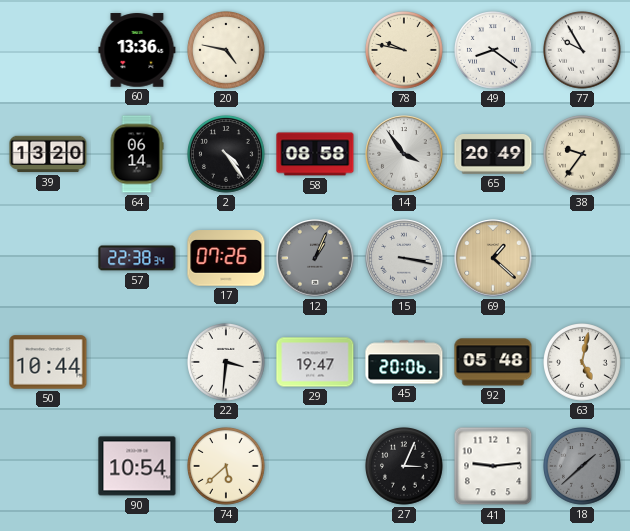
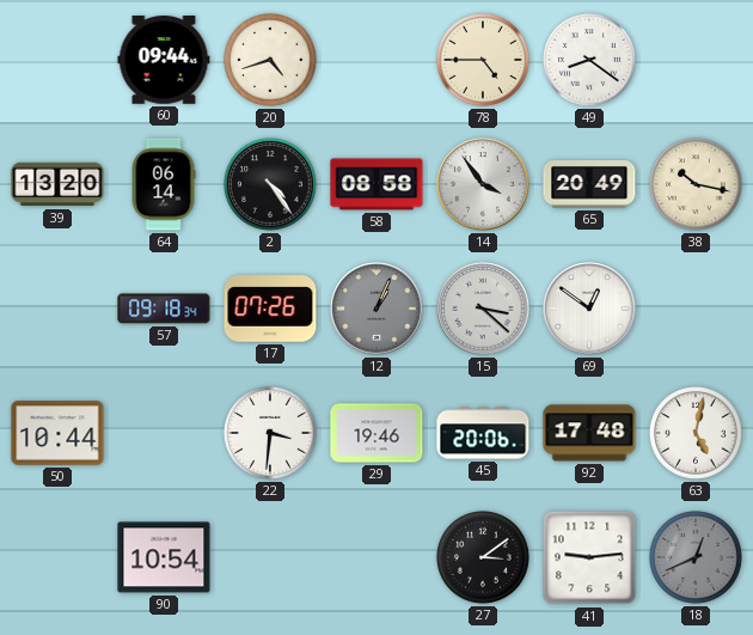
60: 13:36 -> 09:44
20: 4:47 -> 4:42
78: 9:47 -> 4:45
77: 9:55 -> none
38: 9:36 -> 10:17
57: 22:38 -> 09:18
15: 3:17 -> 3:22
69: 1:22 -> 12:51
69 dial: champagne -> white
29: 19:47 -> 19:46
92: 05:48 -> 17:48
74: 5:38 -> none
27: 3:04 -> 3:09
18: 1:38 -> 12:41
